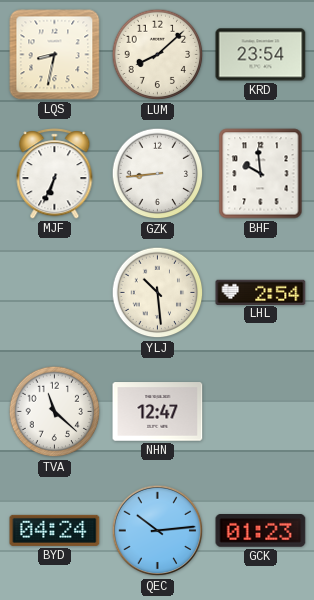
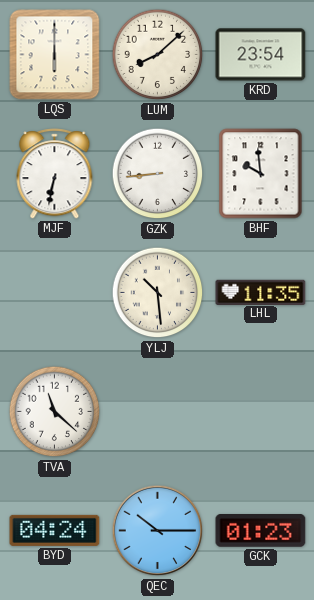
LQS: 8:32 -> 6:00
MJF: 6:34 -> 6:32
LHL: 2:54 -> 11:35
NHN: 12:47 -> none
QEC: 10:14 -> 10:15
